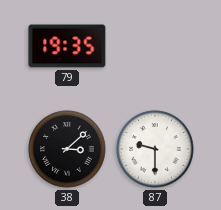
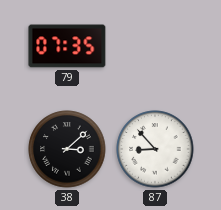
79: 19:35 -> 07:35
87: 9:30 -> 8:53
